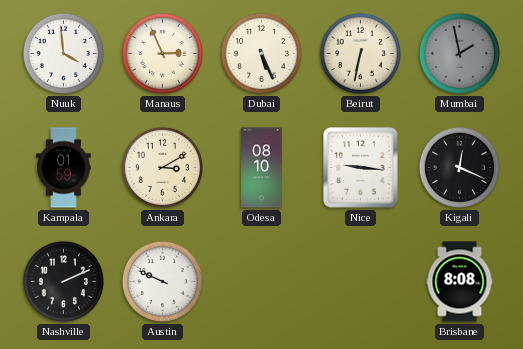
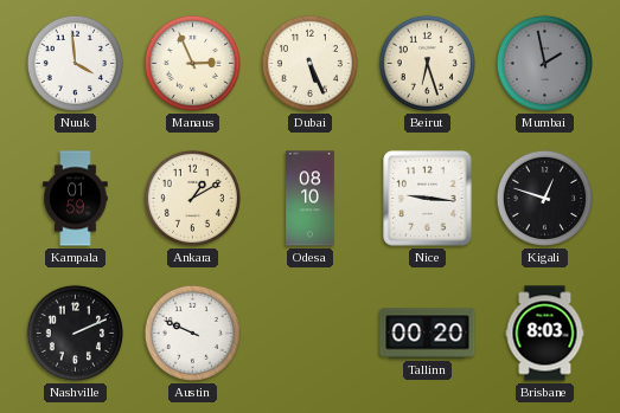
Beirut: 6:32 -> 6:27
Ankara: 3:10 -> 1:10
Kigali: 12:19 -> 12:48
Tallinn: none -> 00:20
Brisbane: 8:08 -> 8:03
